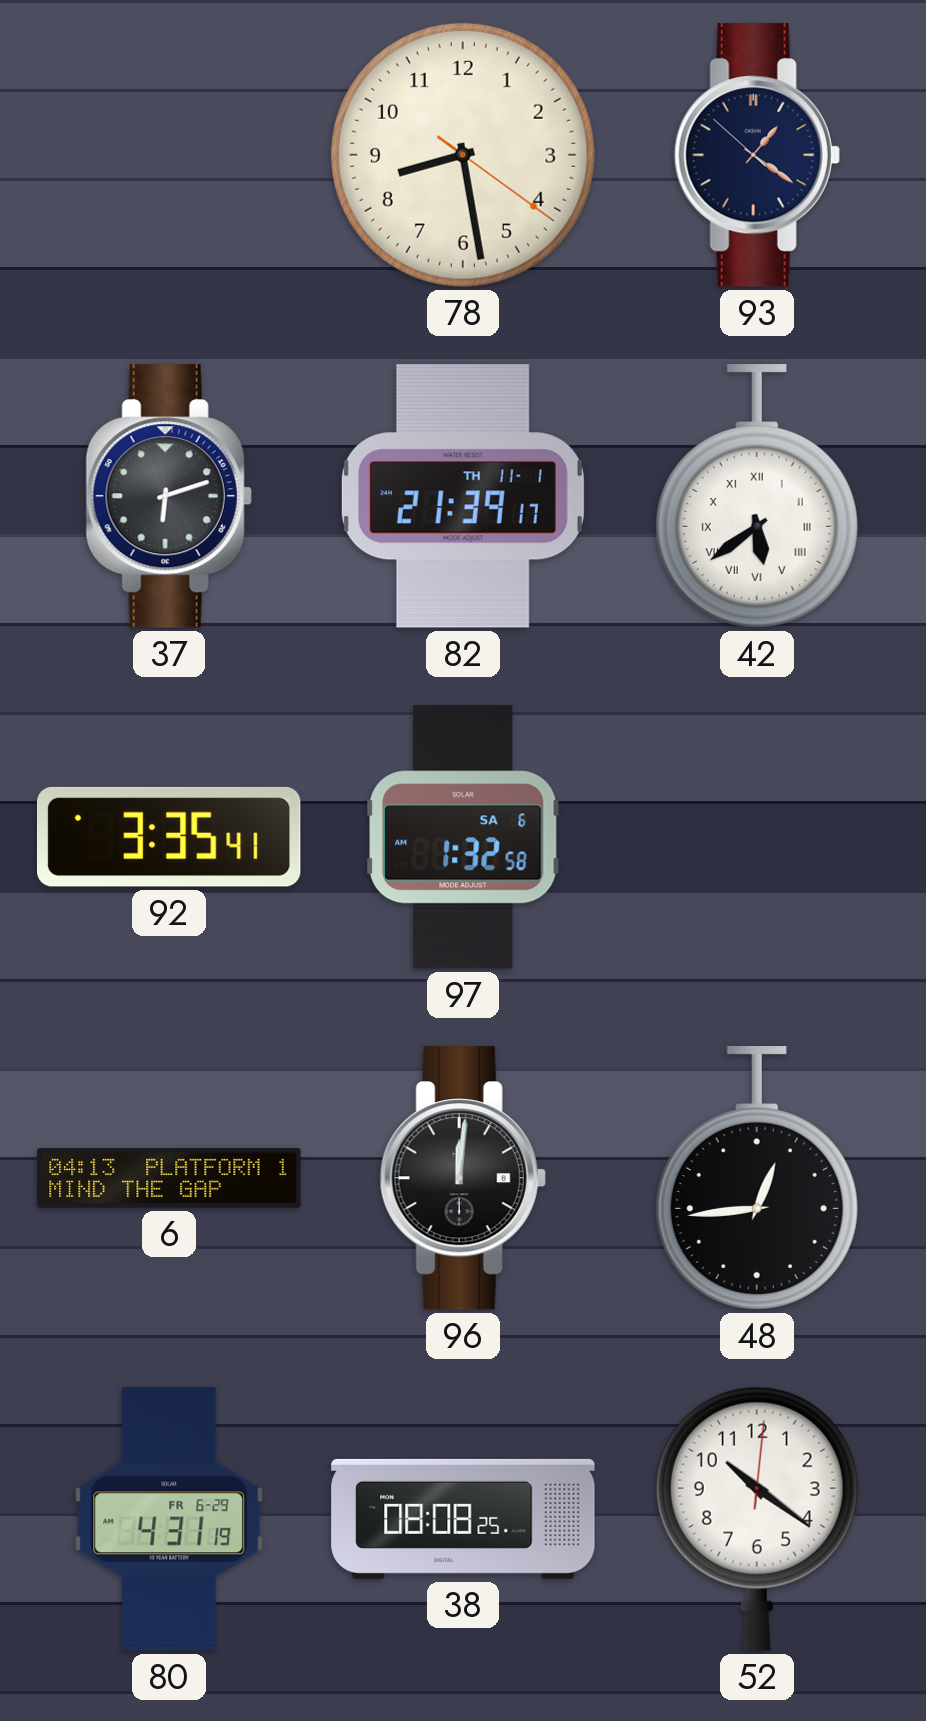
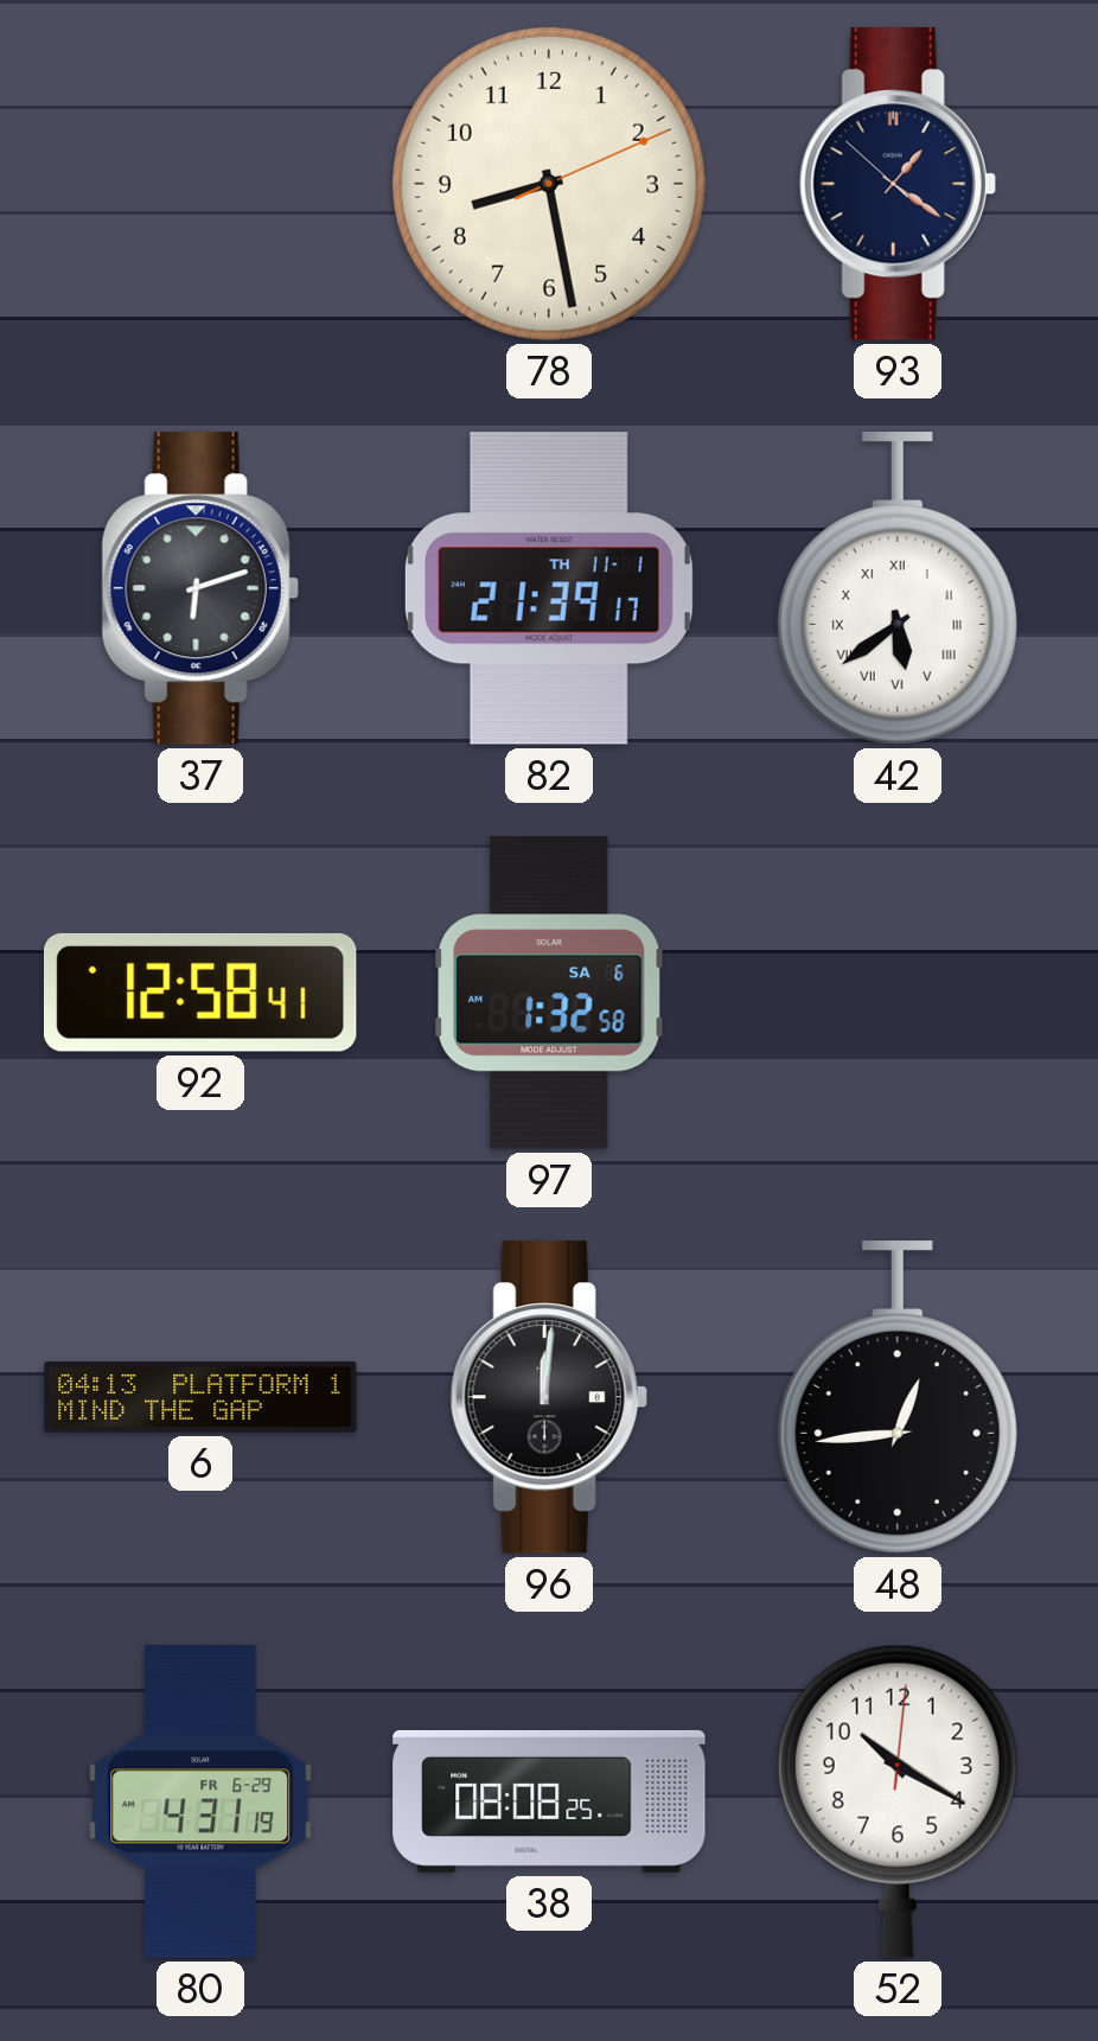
78: 8:28:21 -> 8:28:11
92: 3:35 -> 12:58
52: 10:21 -> 10:20
